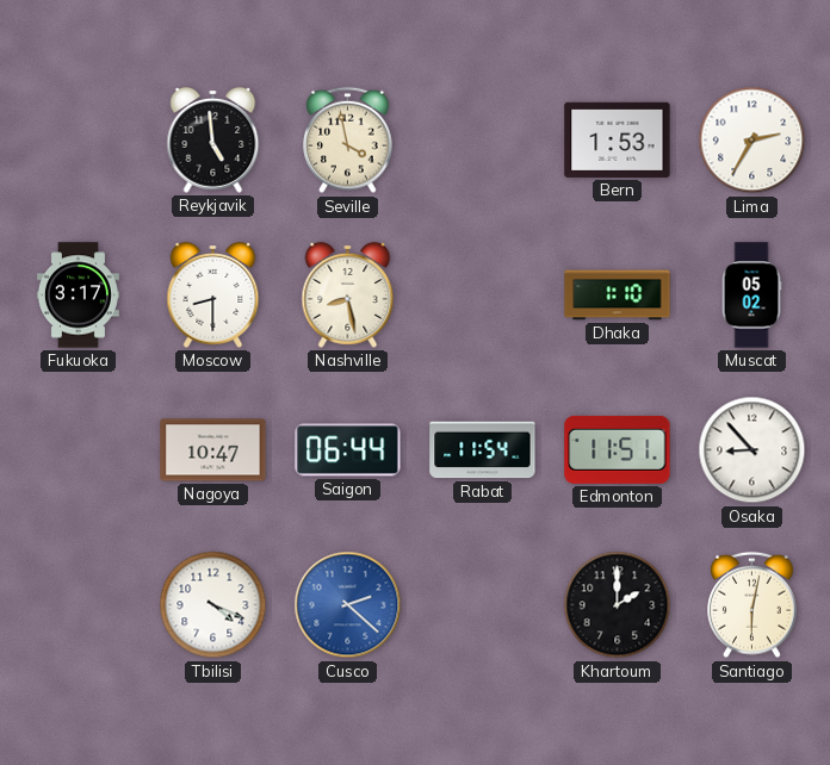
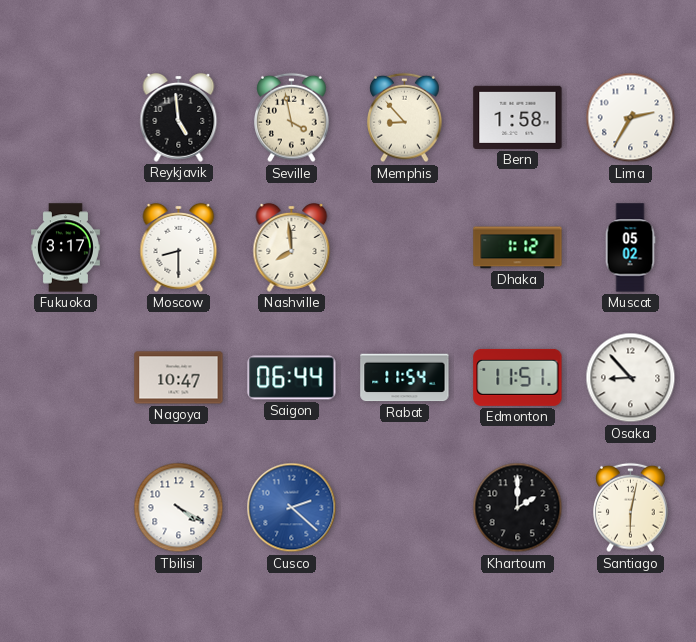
Memphis: none -> 8:53
Bern: 1:53 -> 1:58
Nashville: 8:28 -> 7:59
Dhaka: 1:10 -> 1:12
Tbilisi: 4:19 -> 4:20
